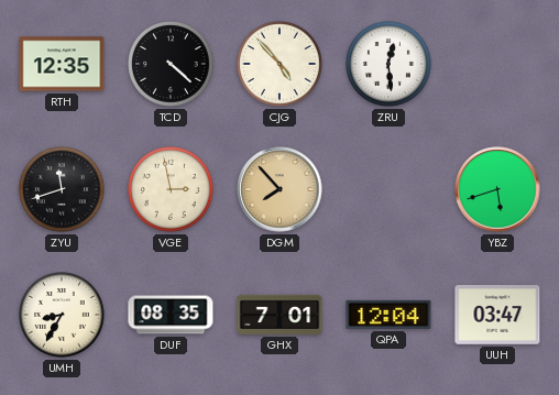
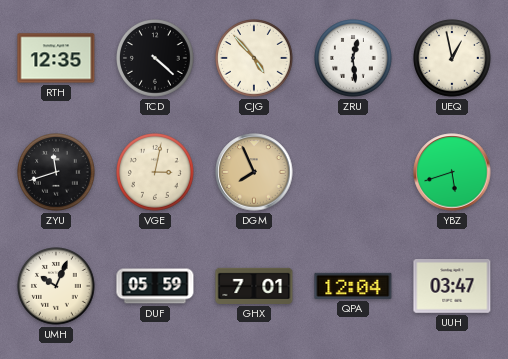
UEQ: none -> 12:58
VGE: 2:58 -> 3:02
DGM: 7:53 -> 7:56
UMH: 8:35 -> 10:04
DUF: 08:35 -> 05:59
